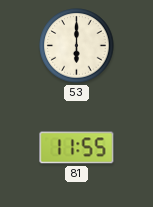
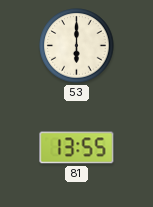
81: 11:55 -> 13:55
